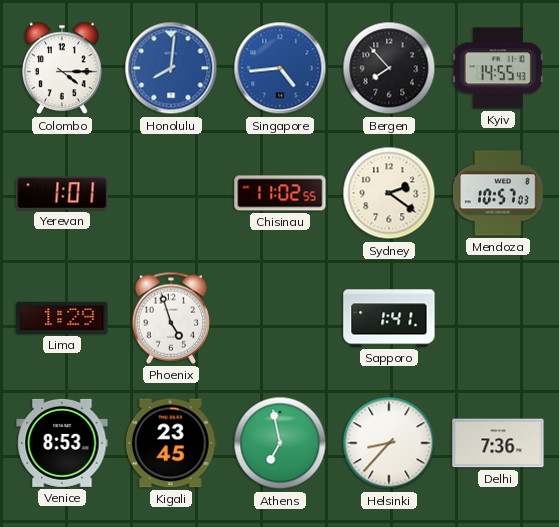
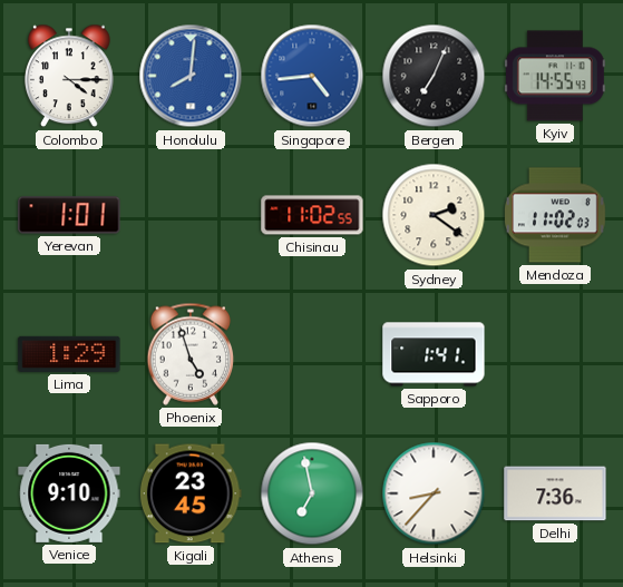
Bergen: 7:53 -> 7:04
Mendoza: 10:57 -> 11:02
Venice: 8:53 -> 9:10
